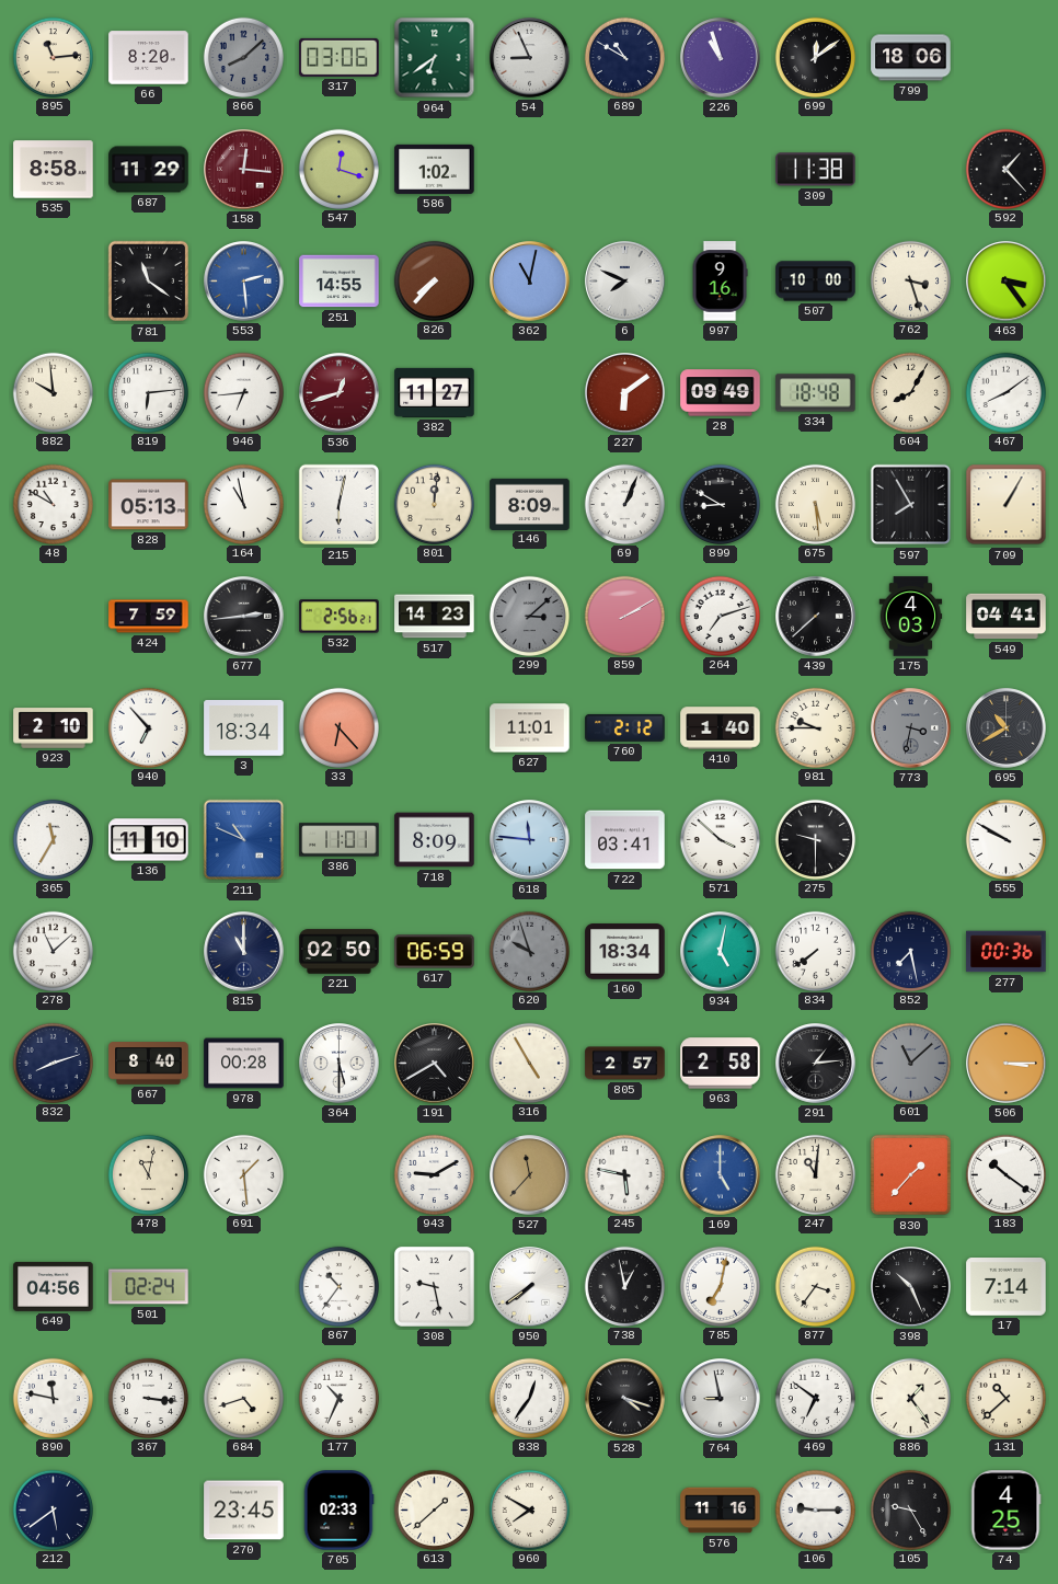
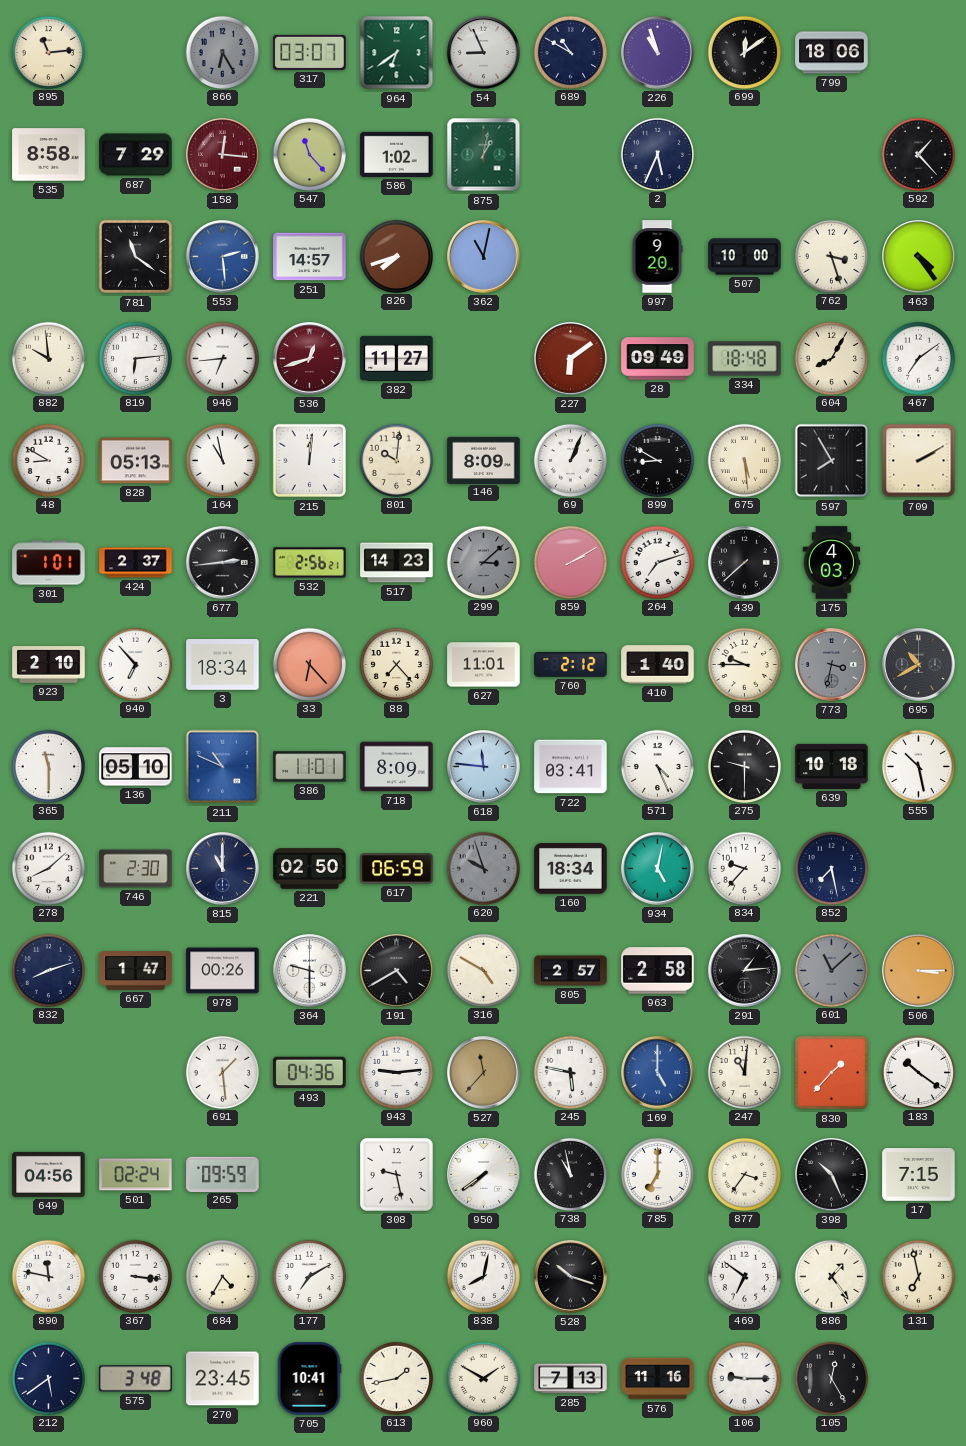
66: 8:20 -> none
866: 8:08 -> 6:25
317: 03:06 -> 03:07
687: 11:29 -> 7:29
547: 12:18 -> 11:23
875: none -> 1:02
2: none -> 5:34
309: 11:38 -> none
251: 14:55 -> 14:57
826: 7:37 -> 7:42
6: 7:49 -> none
997: 9:16 -> 9:20
463: 3:24 -> 4:24
467: 8:09 -> 7:09
48: 10:50 -> 8:50
215: 6:02 -> 12:01
801: 12:01 -> 10:01
709: 1:05 -> 2:10
301: none -> 1:01
424: 7:59 -> 2:37
549: 04:41 -> none
88: none -> 7:23
365: 11:35 -> 11:30
136: 11:10 -> 05:10
571: 3:52 -> 4:26
639: none -> 10:18
555: 9:50 -> 10:28
278: 11:08 -> 8:08
746: none -> 2:30
834: 7:39 -> 9:37
277: 00:36 -> none
667: 8:40 -> 1:47
978: 00:28 -> 00:26
364: 5:30 -> 9:30
316: 4:55 -> 4:50
478: 11:02 -> none
493: none -> 04:36
943: 9:10 -> 9:14
265: none -> 09:59
867: 10:36 -> none
738: 12:58 -> 10:58
785: 7:02 -> 7:00
17: 7:14 -> 7:15
684: 4:42 -> 4:35
177: 10:34 -> 7:10
838: 12:36 -> 8:02
528: 4:18 -> 10:18
764: 8:58 -> none
131: 10:38 -> 6:58
575: none -> 3:48
705: 02:33 -> 10:41
613: 1:38 -> 1:43
960: 7:50 -> 1:50
285: none -> 7:13
105: 9:25 -> 12:25
74: 4:25 -> none
